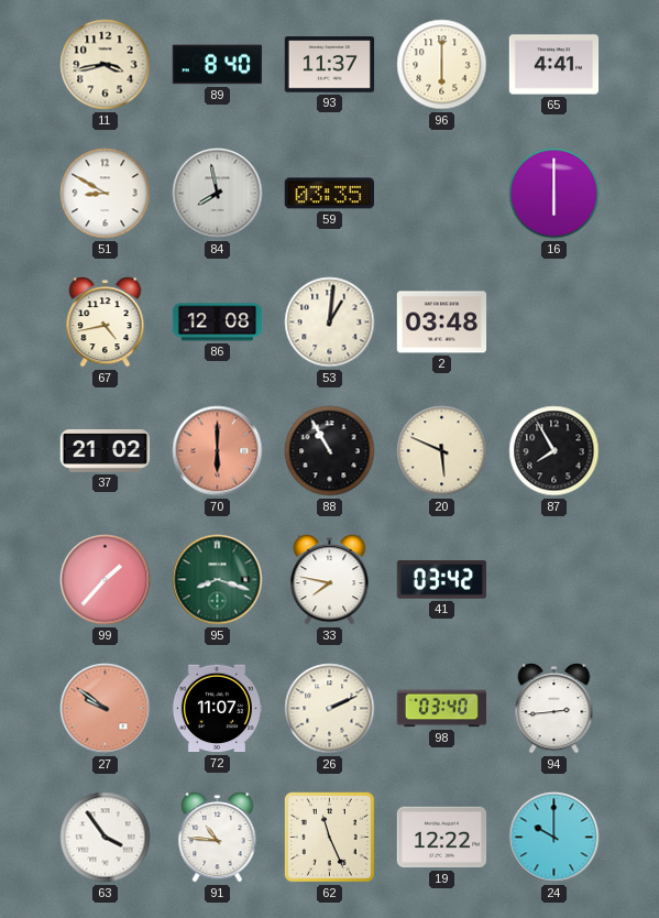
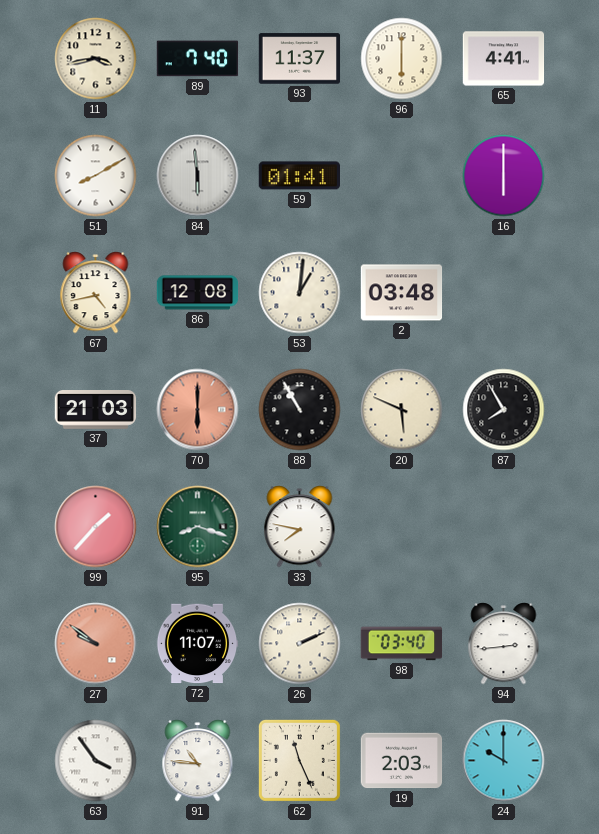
89: 8:40 -> 7:40
51: 8:50 -> 8:10
84: 7:58 -> 5:59
59: 03:35 -> 01:41
37: 21:02 -> 21:03
41: 03:42 -> none
19: 12:22 -> 2:03
